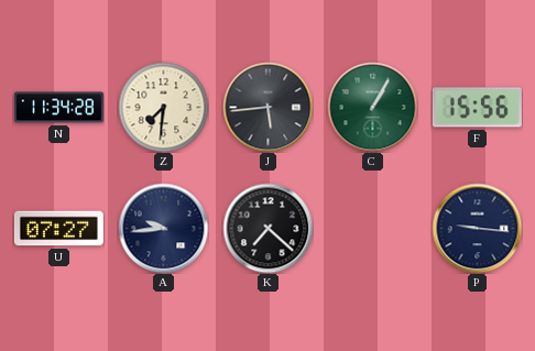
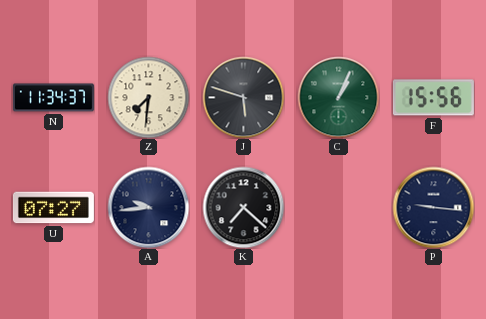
N: 11:34:28 -> 11:34:37
J: 5:44 -> 5:48
C: 1:05 -> 1:04
